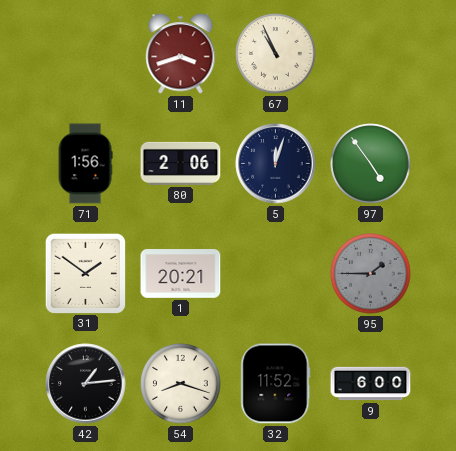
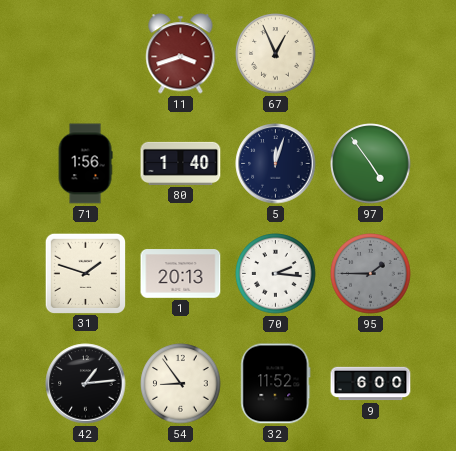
67: 10:56 -> 12:56
80: 2:06 -> 1:40
31: 1:51 -> 1:48
1: 20:21 -> 20:13
70: none -> 2:16
54: 8:18 -> 8:54
